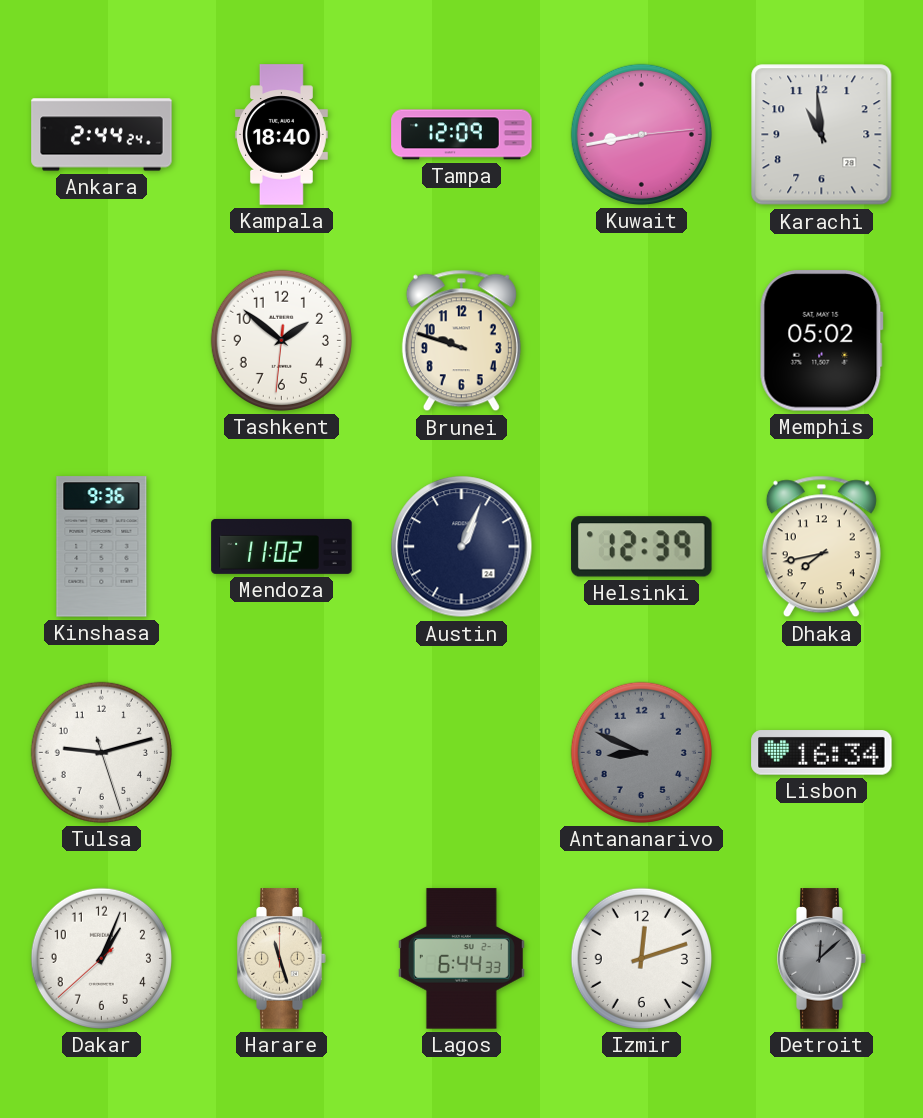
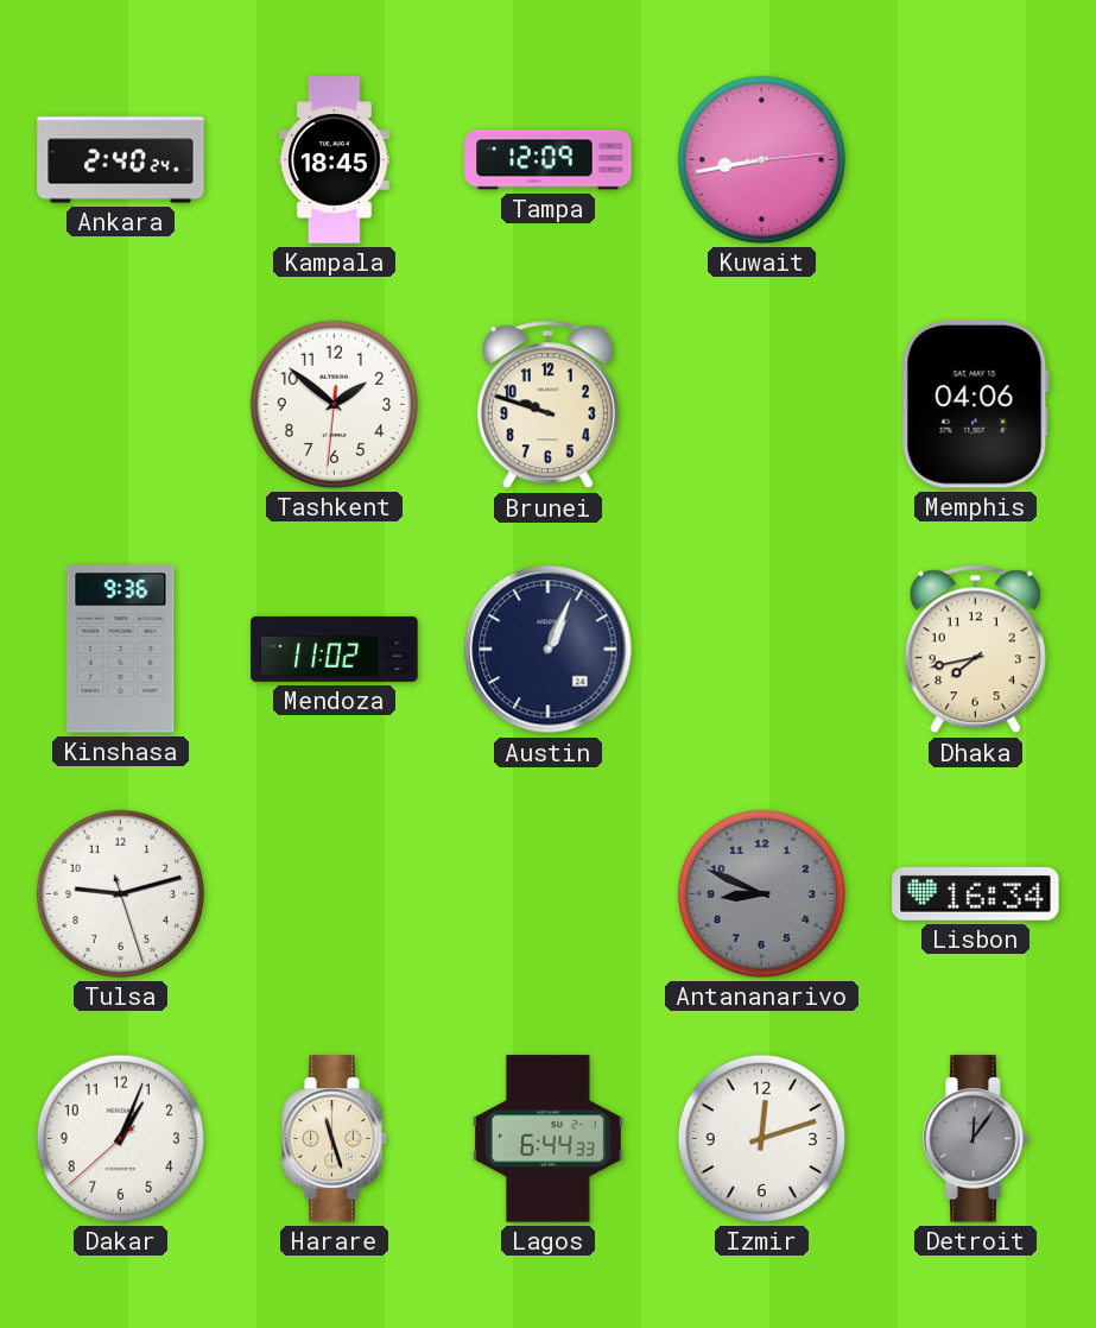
Ankara: 2:44 -> 2:40
Kampala: 18:40 -> 18:45
Karachi: 10:59 -> none
Memphis: 05:02 -> 04:06
Helsinki: 12:39 -> none
Detroit: 12:08 -> 12:06
